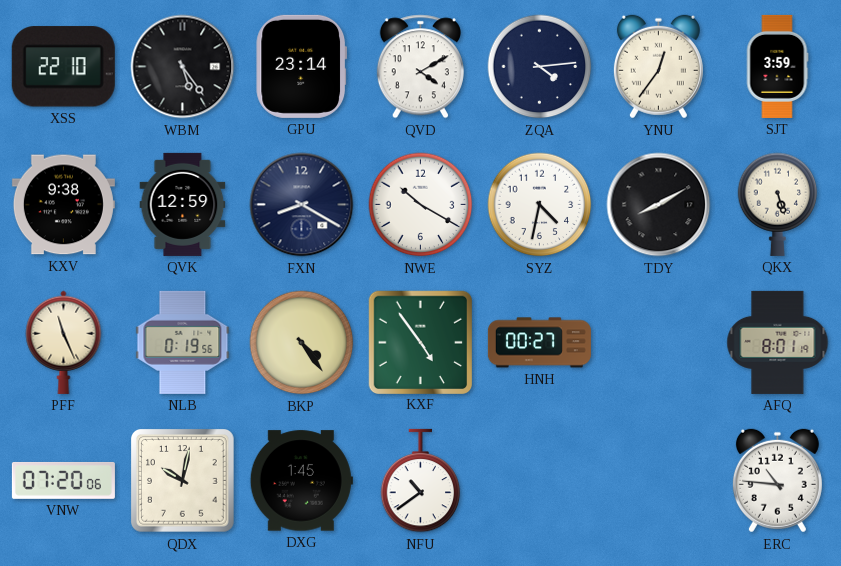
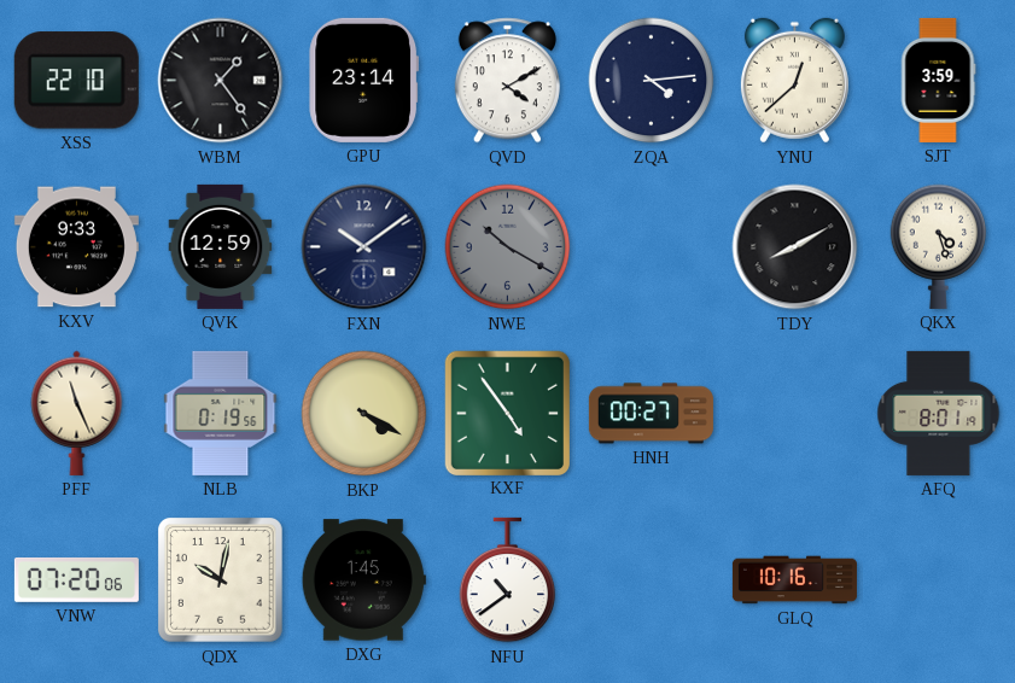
WBM: 5:24 -> 1:24
YNU: 12:36 -> 12:38
KXV: 9:38 -> 9:33
FXN: 8:20 -> 10:09
NWE dial: white -> grey
SYZ: 4:32 -> none
QKX: 5:27 -> 4:27
BKP: 4:24 -> 4:20
GLQ: none -> 10:16
ERC: 10:46 -> none
